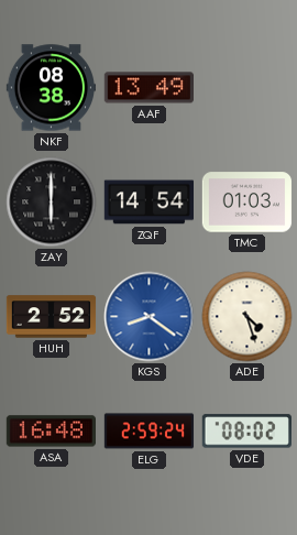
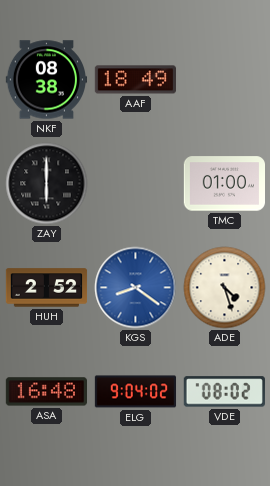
AAF: 13:49 -> 18:49
ZQF: 14:54 -> none
TMC: 01:03 -> 01:00
ELG: 2:59 -> 9:04
